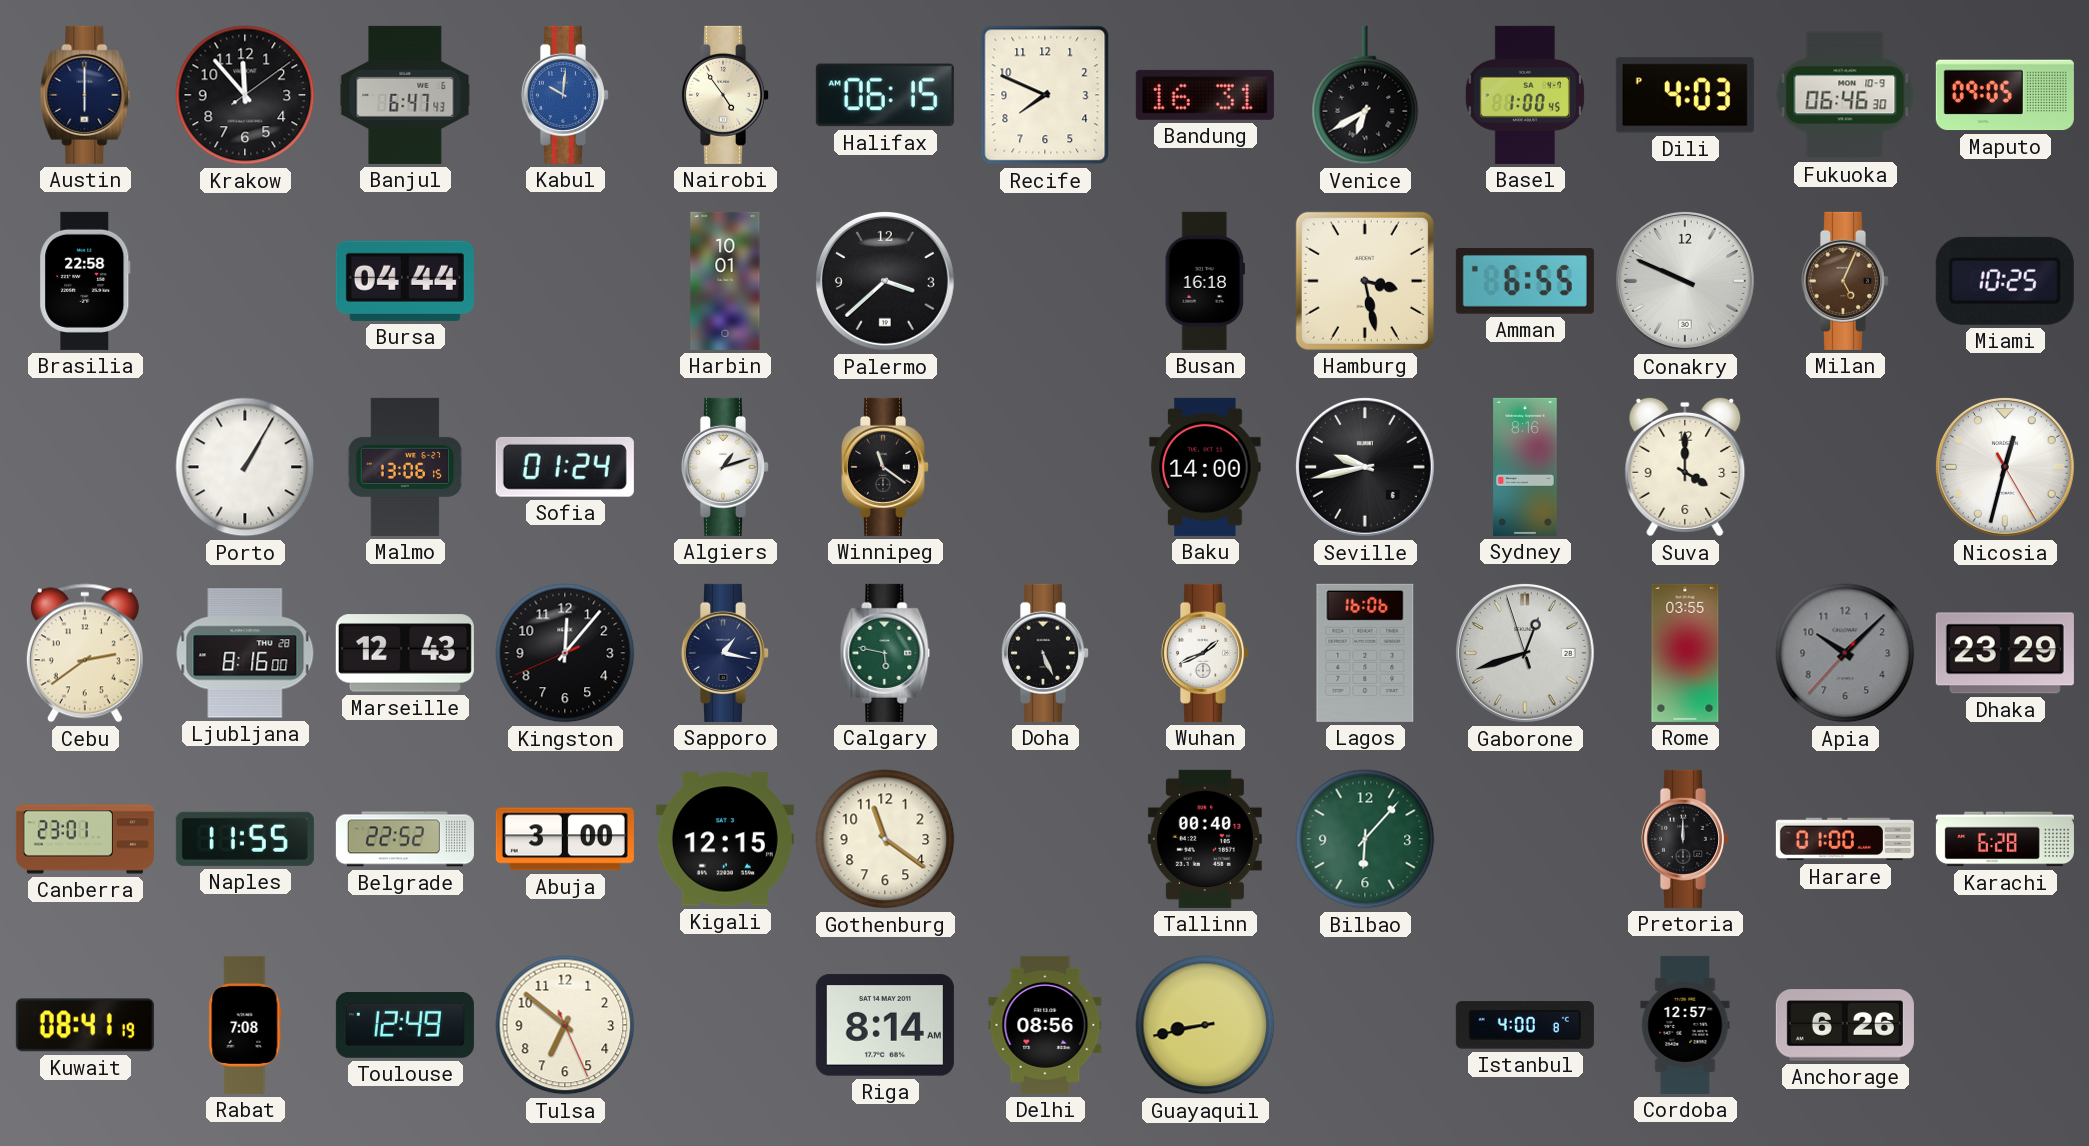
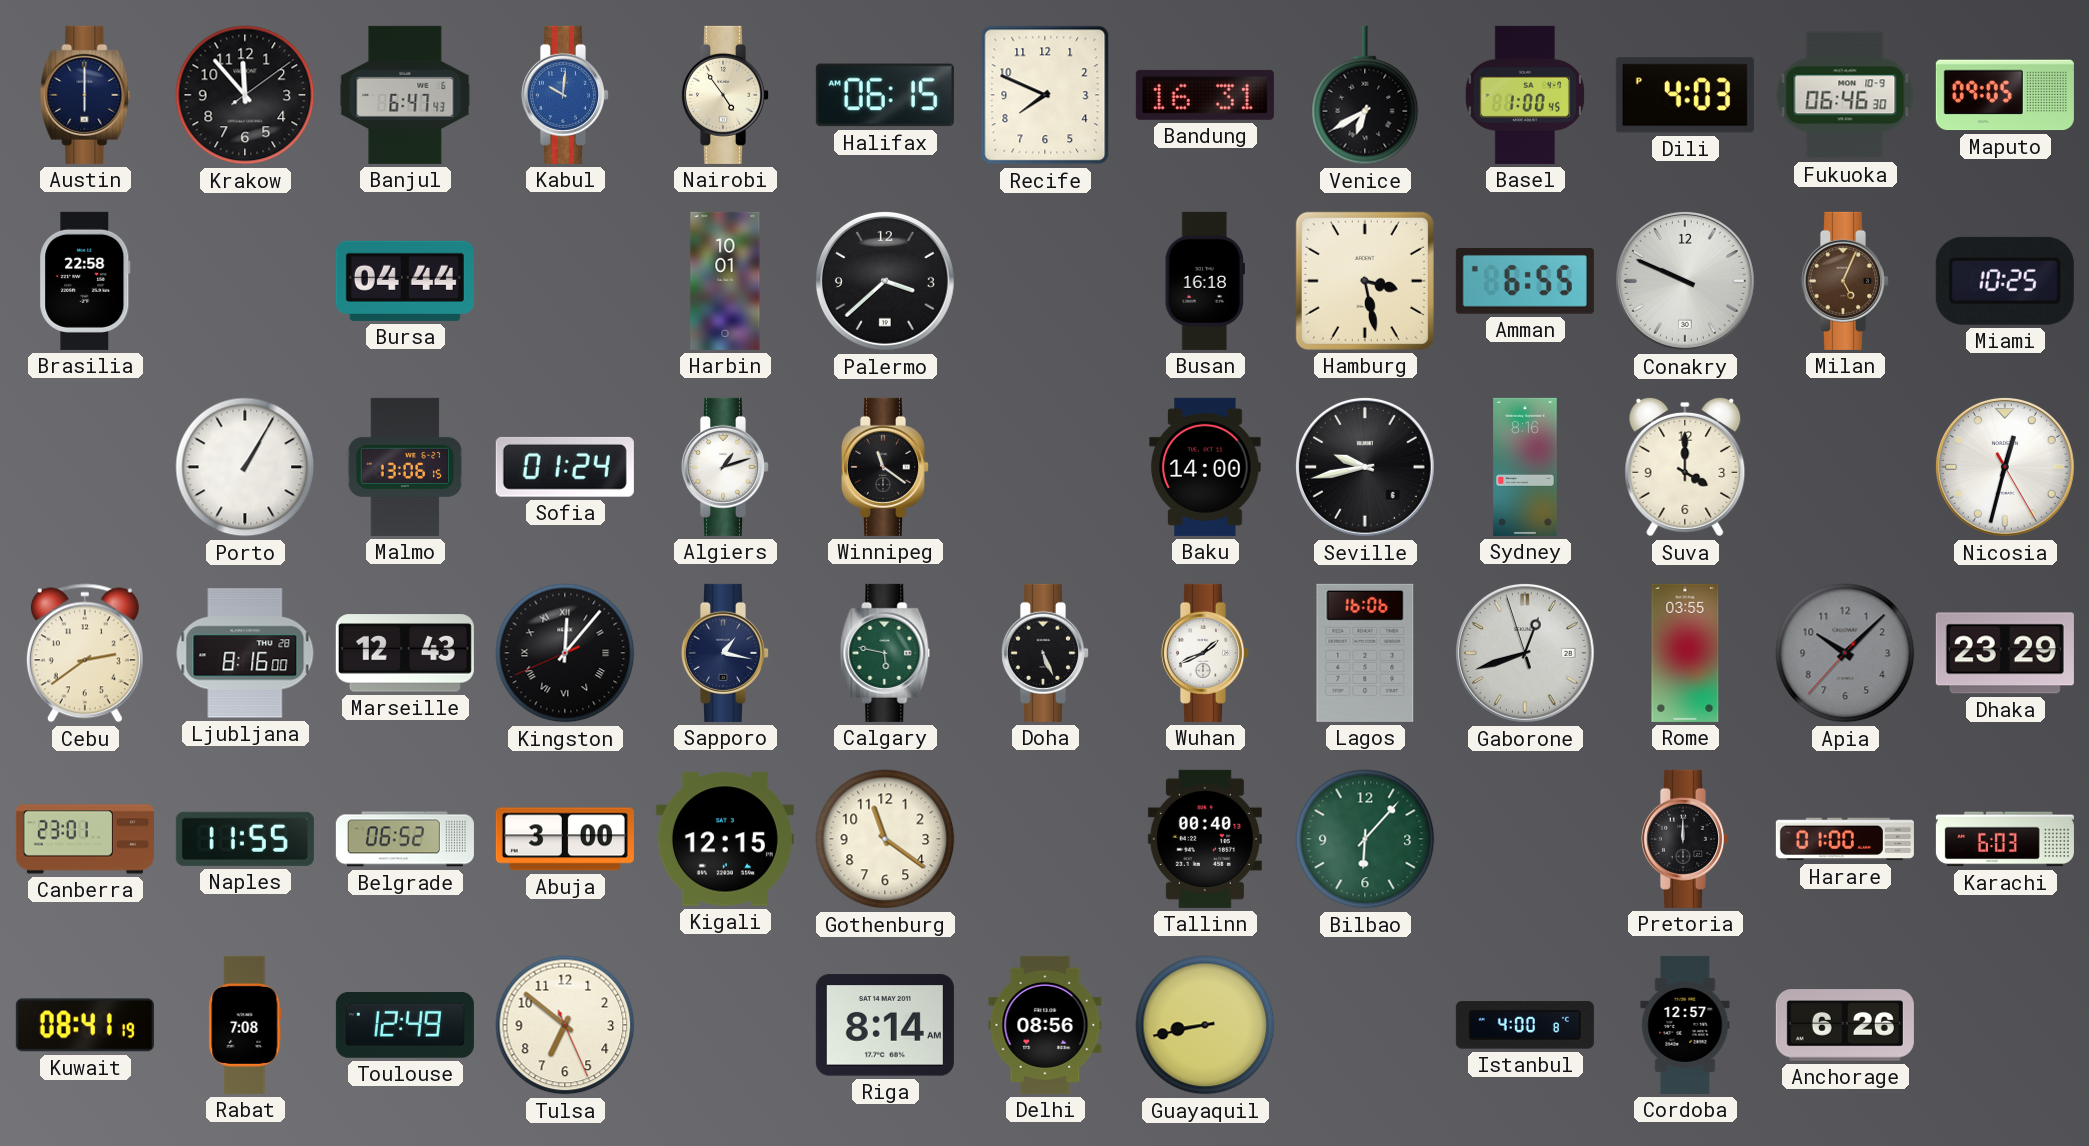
Kingston numerals: Arabic -> Roman
Belgrade: 22:52 -> 06:52
Karachi: 6:28 -> 6:03
